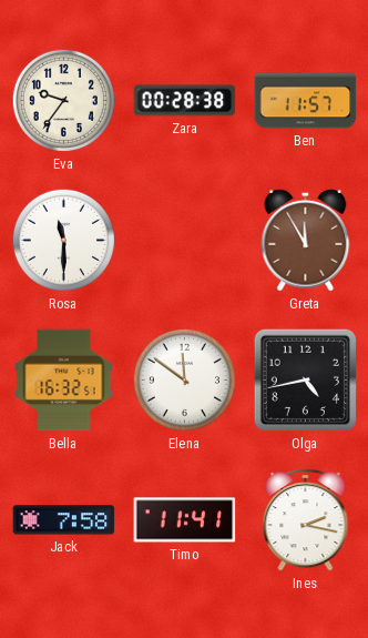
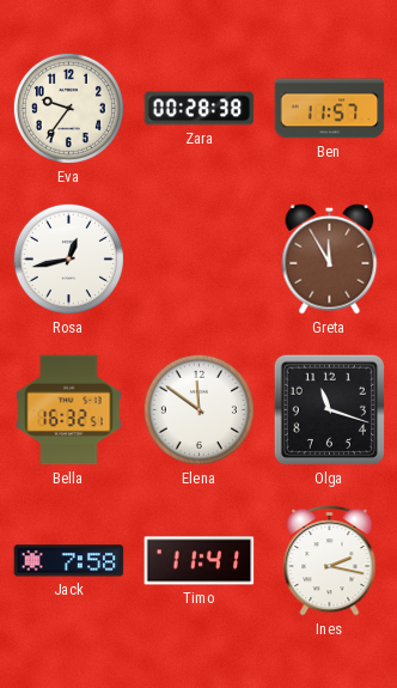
Rosa: 11:30 -> 12:43
Olga: 4:43 -> 11:18
